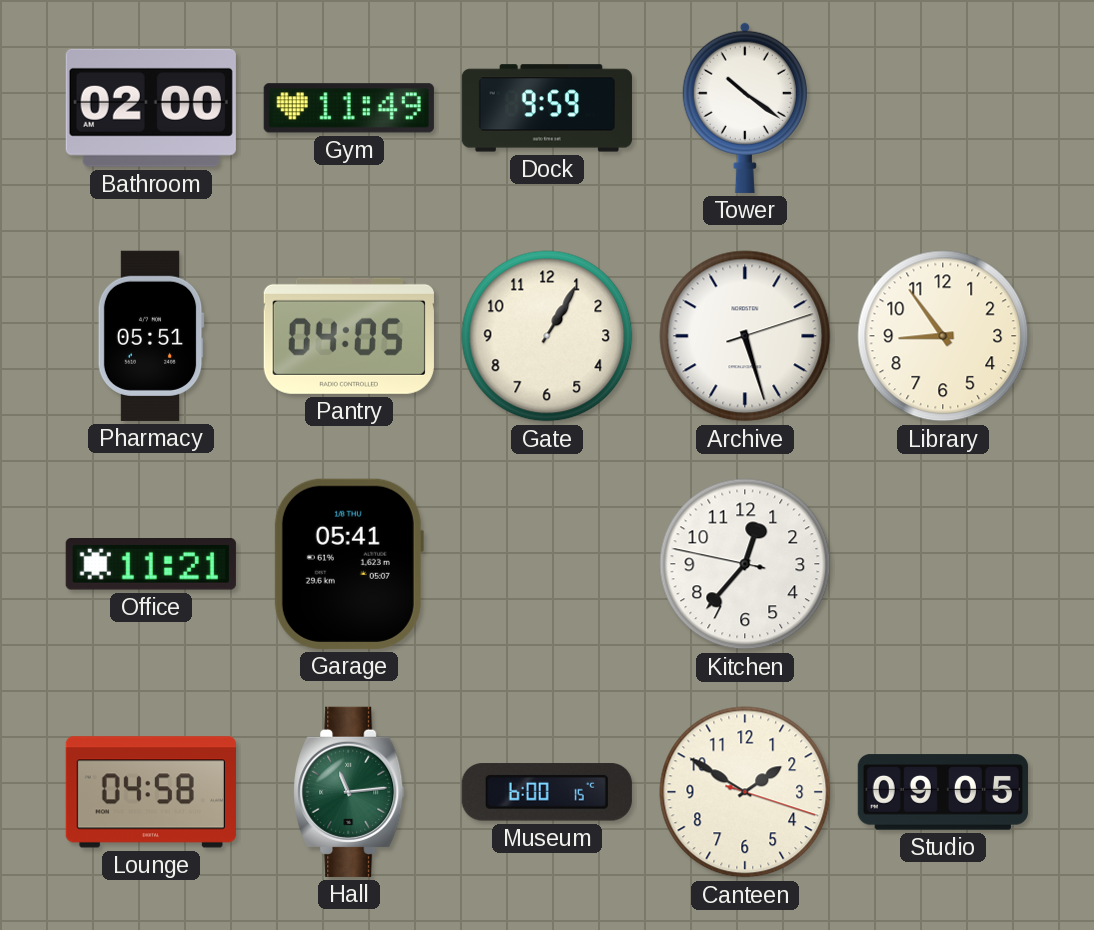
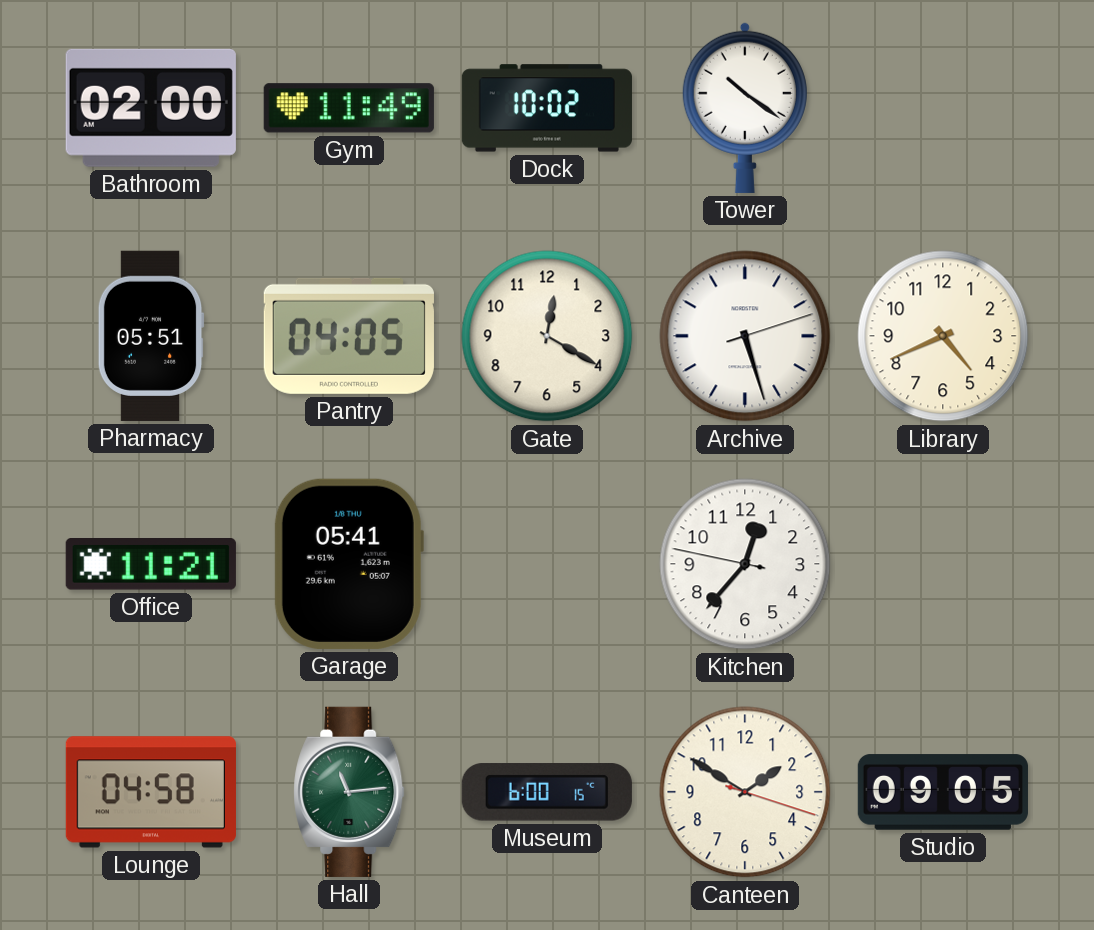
Dock: 9:59 -> 10:02
Gate: 1:05 -> 12:20
Library: 8:54 -> 4:41
